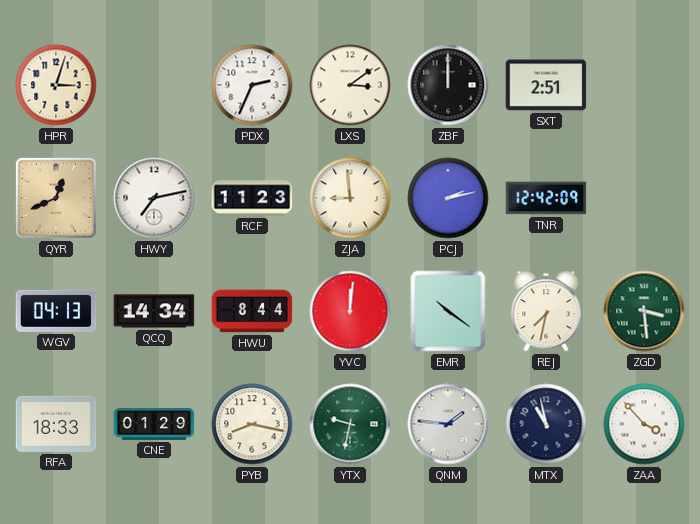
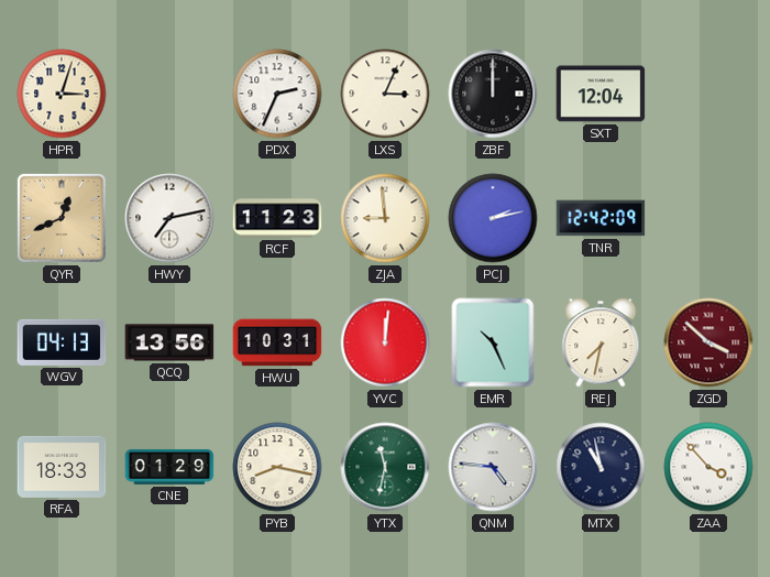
LXS: 3:09 -> 3:04
SXT: 2:51 -> 12:04
QCQ: 14:34 -> 13:56
HWU: 8:44 -> 10:31
EMR: 10:21 -> 10:26
ZGD: 3:29 -> 3:52
ZGD dial: green -> burgundy
YTX: 9:32 -> 11:32
QNM: 1:46 -> 4:46
